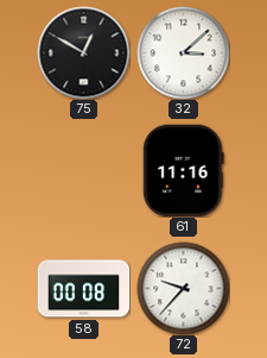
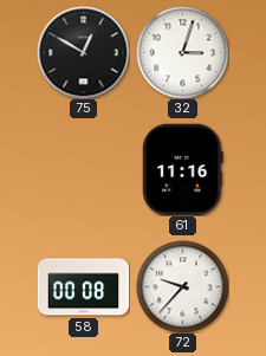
32: 3:08 -> 3:03
